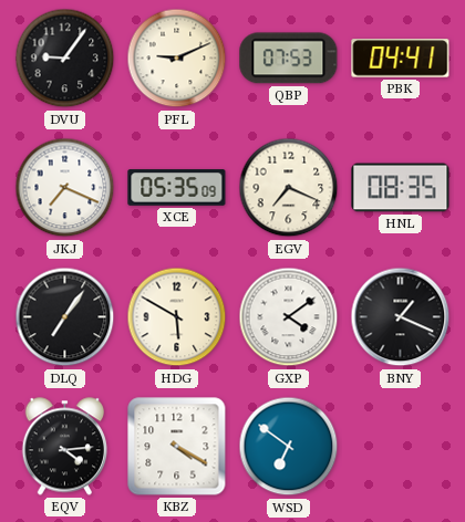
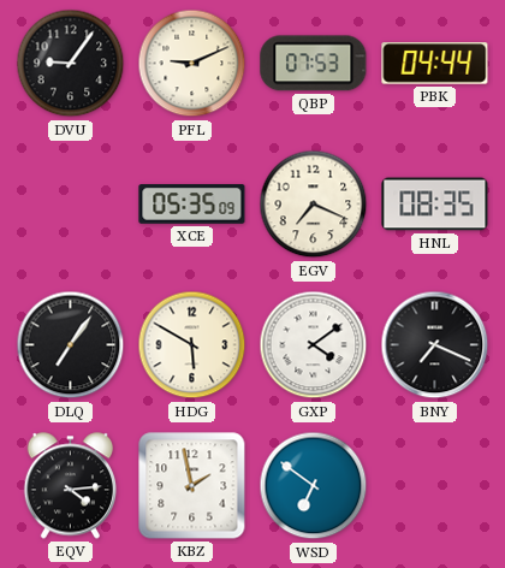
PBK: 04:41 -> 04:44
JKJ: 7:19 -> none
BNY: 1:19 -> 7:19
KBZ: 4:20 -> 1:58
